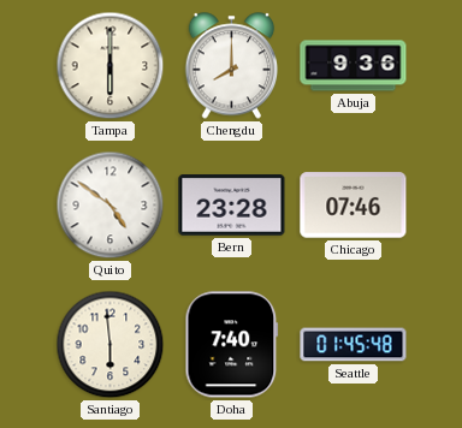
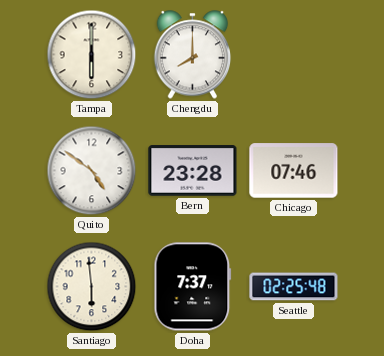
Abuja: 9:36 -> none
Doha: 7:40 -> 7:37
Seattle: 01:45 -> 02:25
